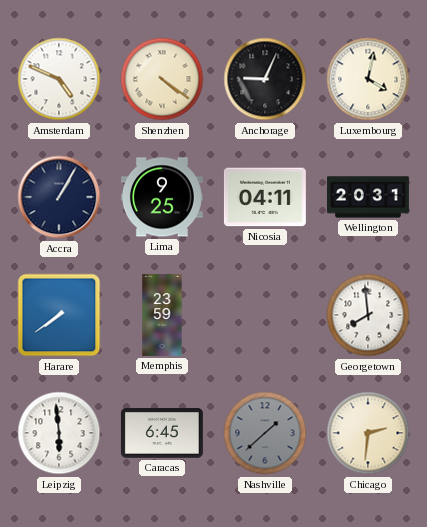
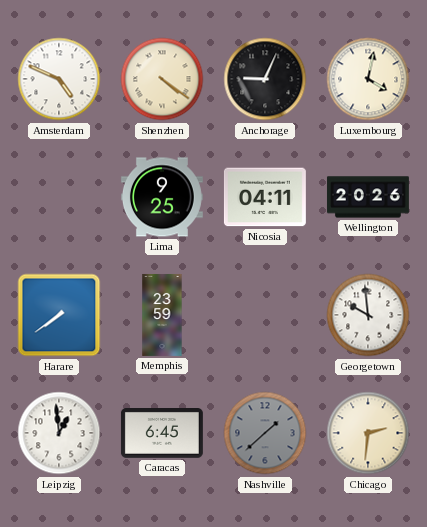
Accra: 1:05 -> none
Wellington: 20:31 -> 20:26
Georgetown: 7:59 -> 9:59
Leipzig: 5:59 -> 12:59
